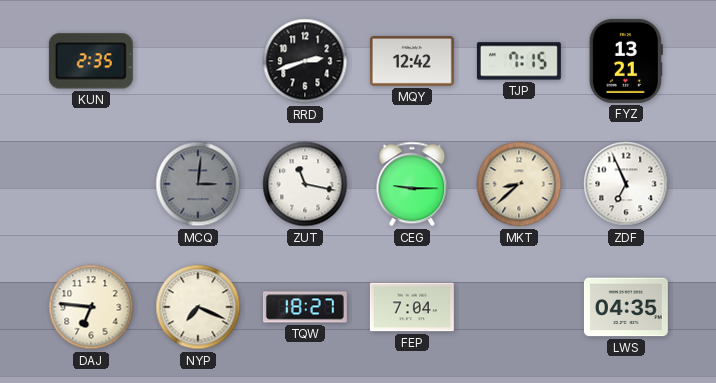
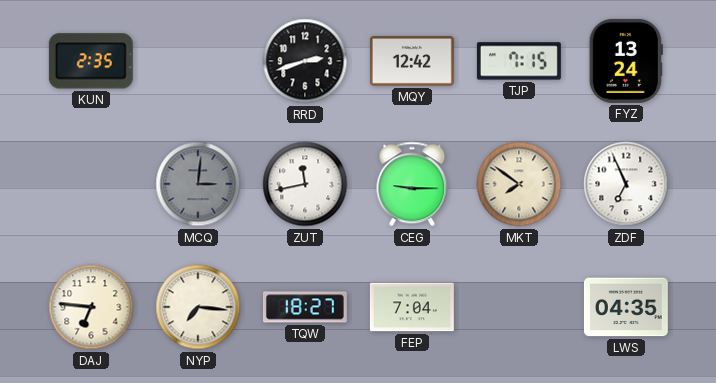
FYZ: 13:21 -> 13:24
ZUT: 11:17 -> 11:43
MKT: 8:38 -> 7:51
NYP: 7:19 -> 7:16
